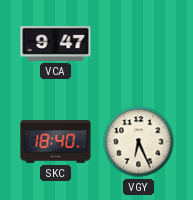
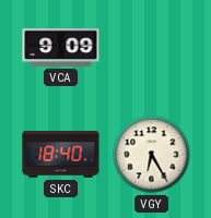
VCA: 9:47 -> 9:09
VGY: 6:26 -> 6:25
